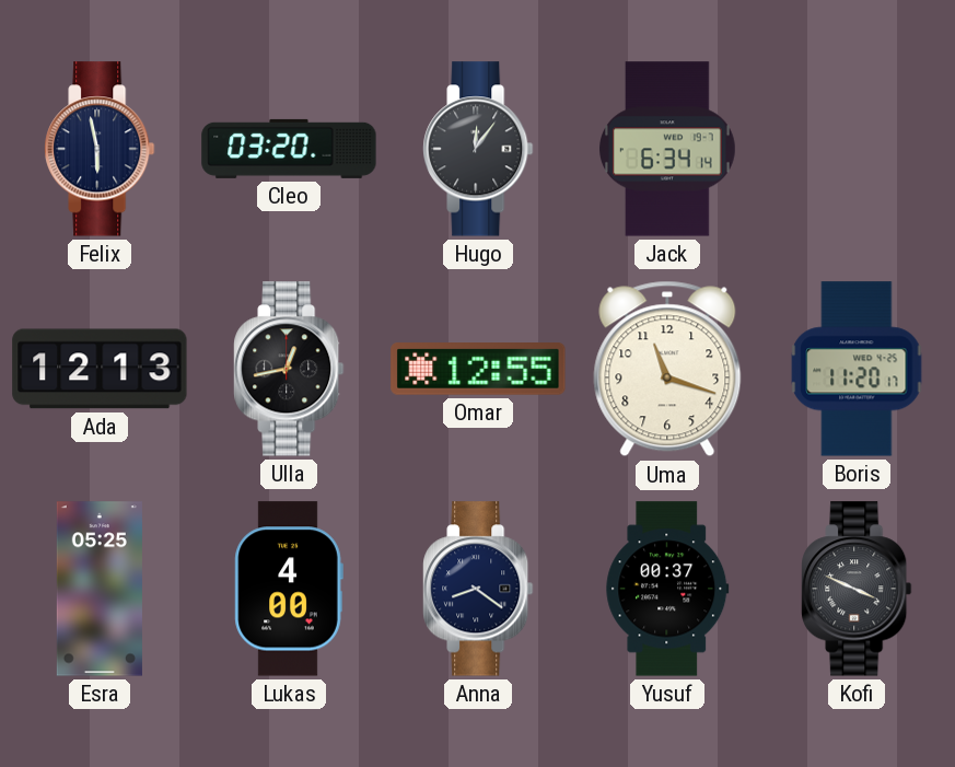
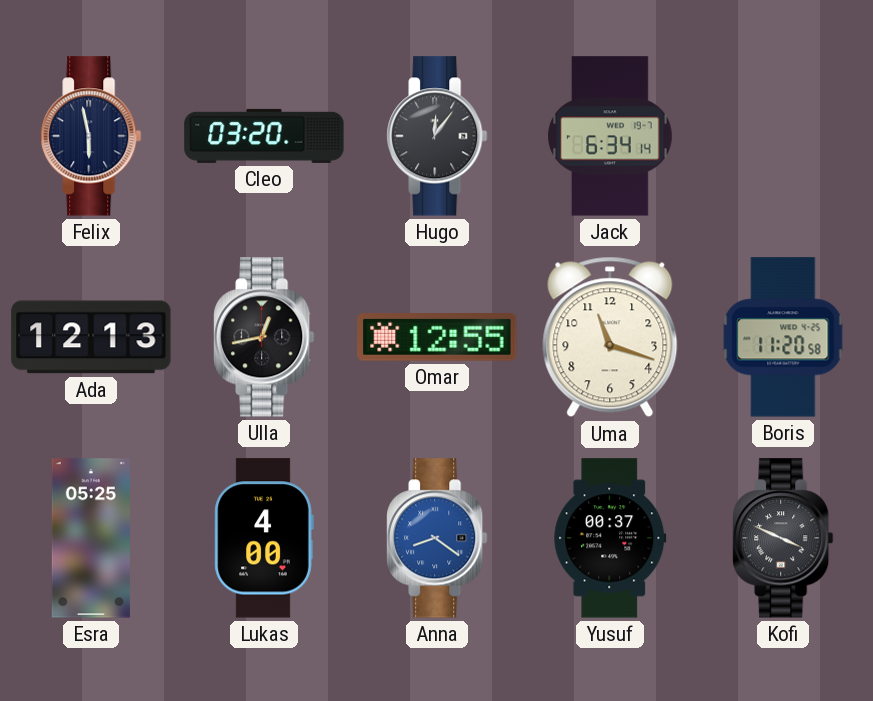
Boris: 11:20:17 -> 11:20:58
Anna dial: navy -> blue
